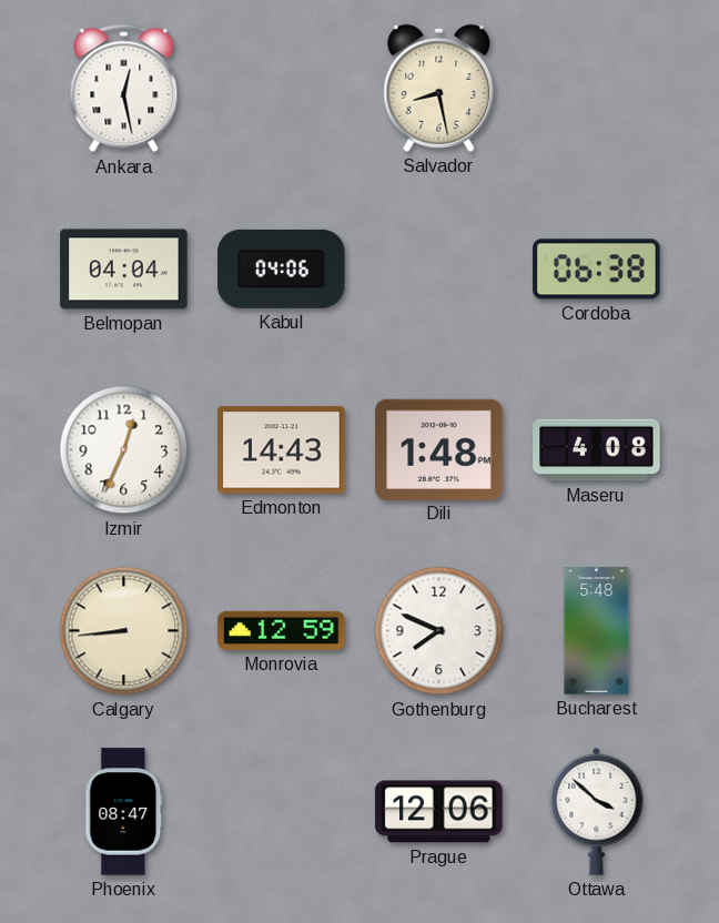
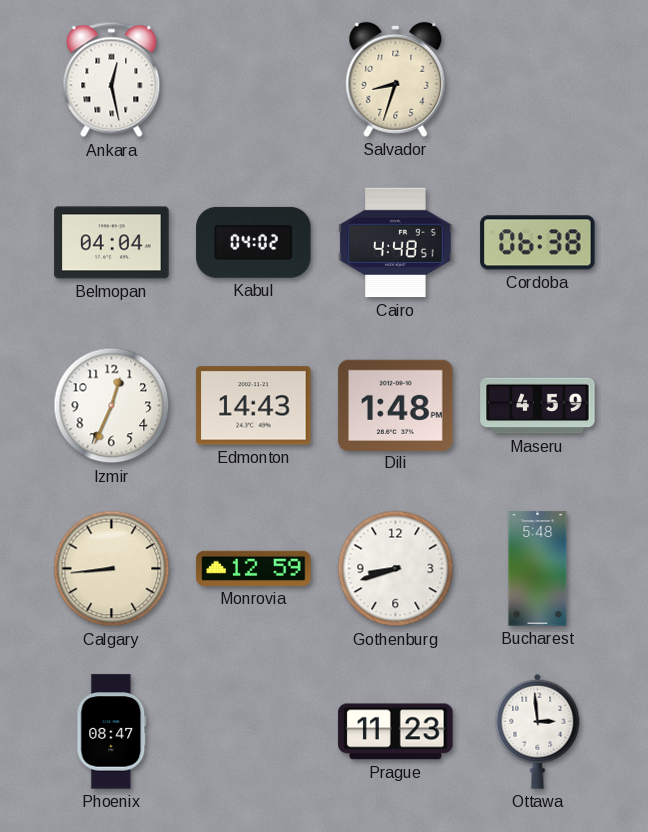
Salvador: 8:28 -> 8:33
Kabul: 04:06 -> 04:02
Cairo: none -> 4:48
Maseru: 4:08 -> 4:59
Gothenburg: 7:49 -> 8:42
Prague: 12:06 -> 11:23
Ottawa: 3:52 -> 2:59
